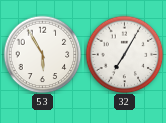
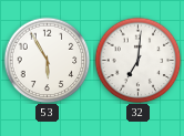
32: 7:05 -> 7:01
